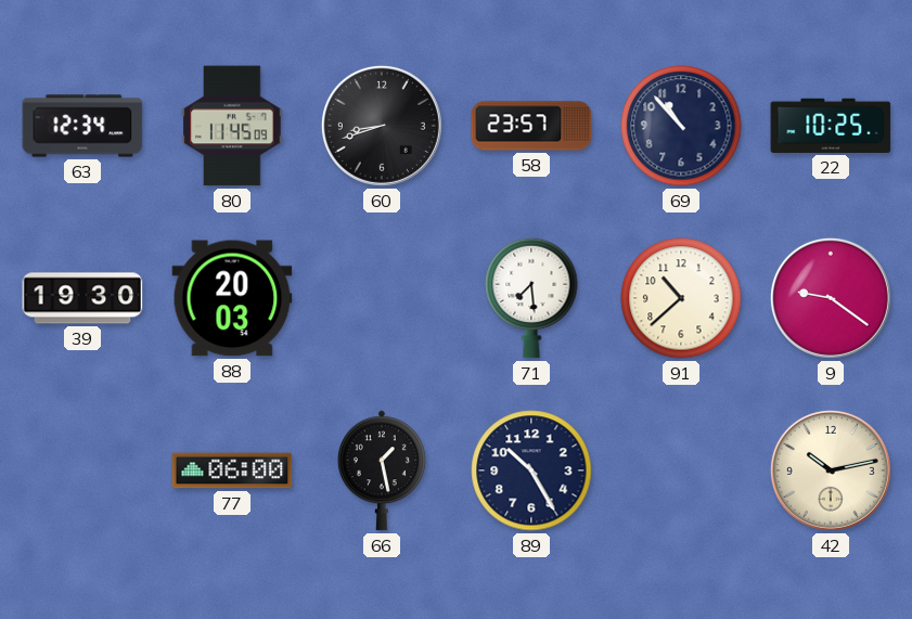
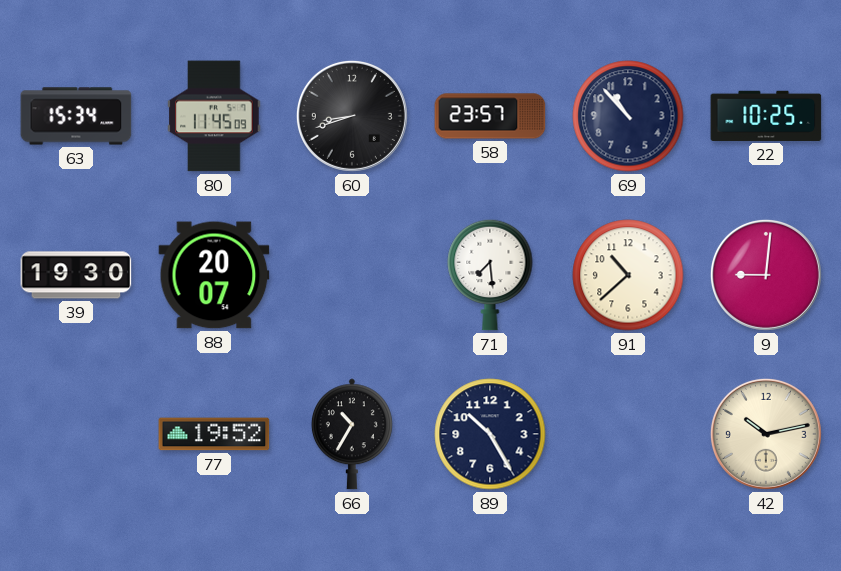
63: 12:34 -> 15:34
88: 20:03 -> 20:07
9: 9:21 -> 9:01
77: 06:00 -> 19:52
66: 1:28 -> 10:35
